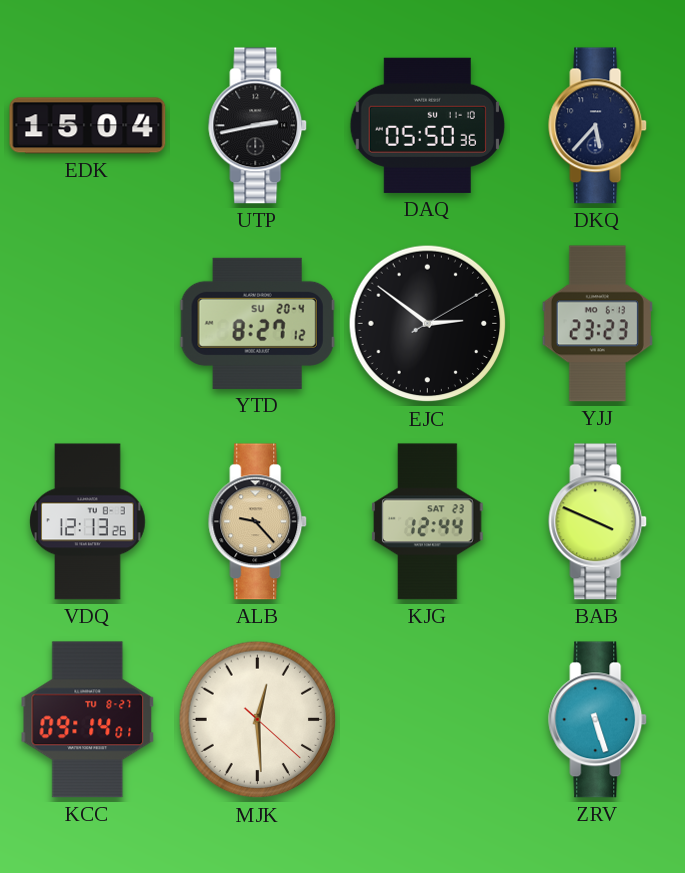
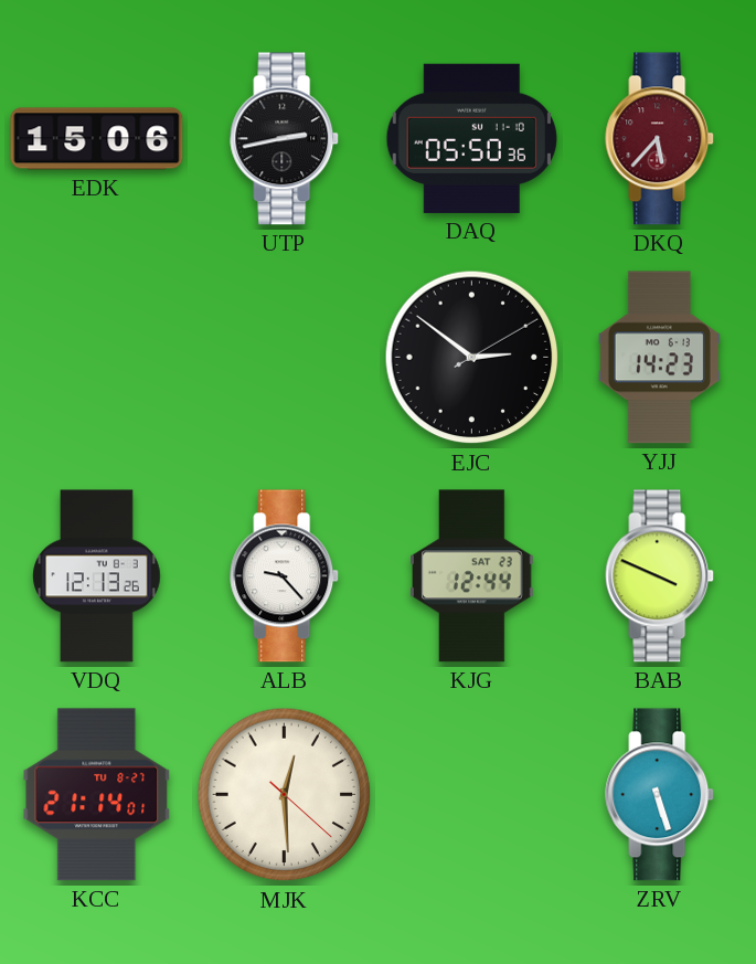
EDK: 15:04 -> 15:06
DKQ dial: navy -> burgundy
YTD: 8:27 -> none
YJJ: 23:23 -> 14:23
ALB dial: champagne -> white
KCC: 09:14 -> 21:14
